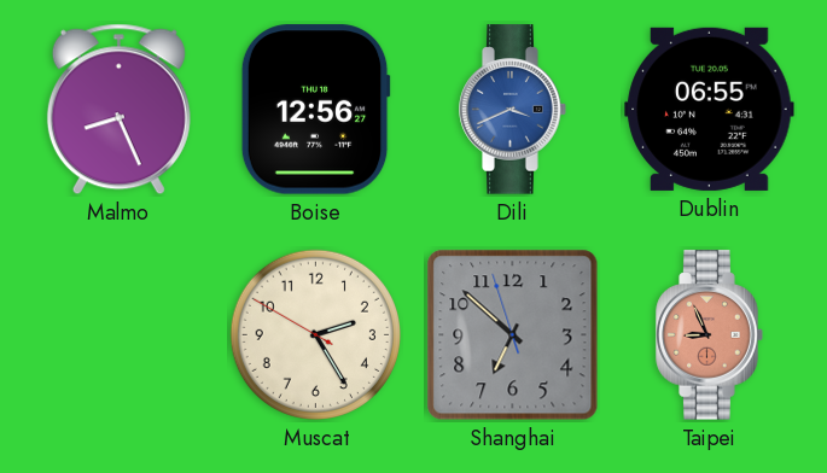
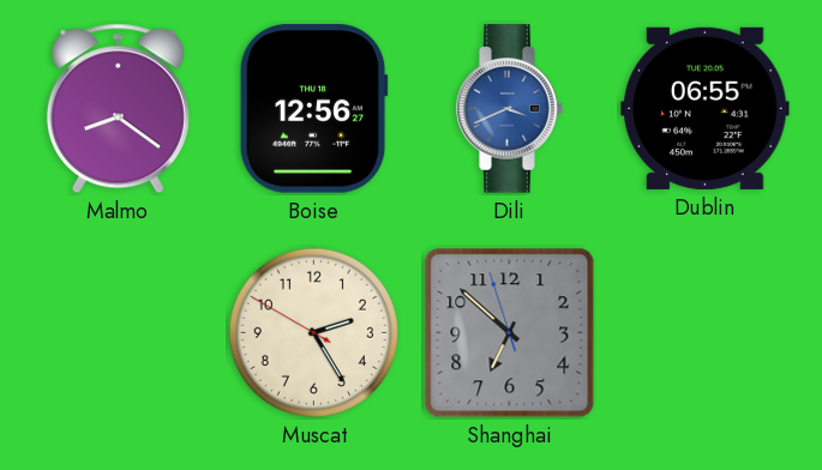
Malmo: 8:26 -> 8:21
Taipei: 8:56 -> none
